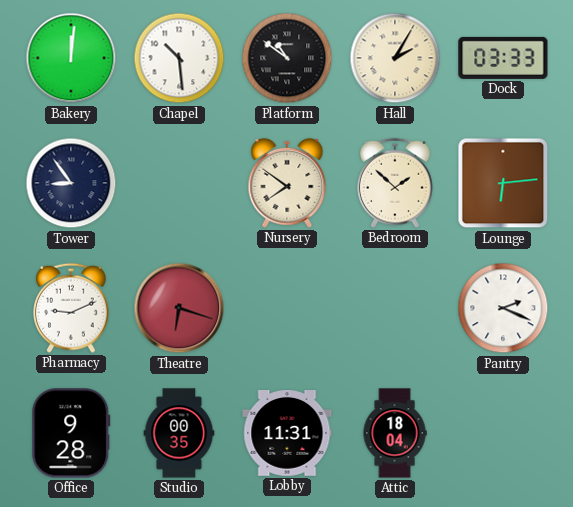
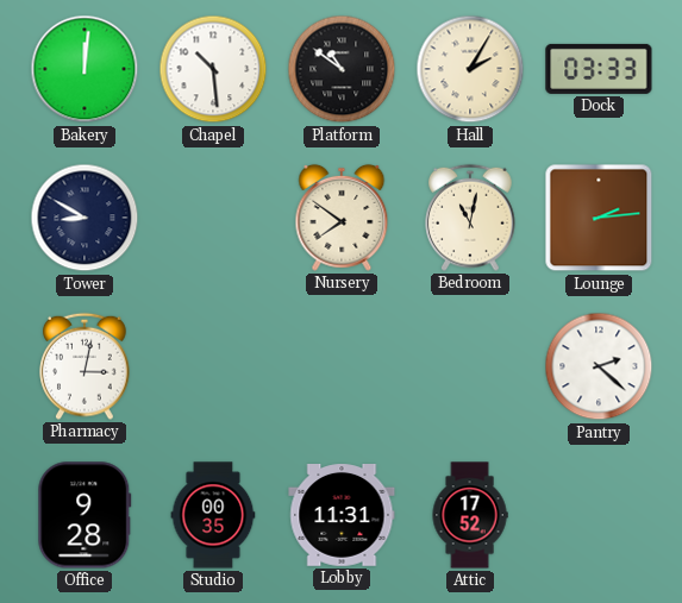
Tower: 8:54 -> 8:50
Bedroom: 1:52 -> 11:02
Lounge: 6:14 -> 2:14
Pharmacy: 9:11 -> 3:02
Theatre: 6:18 -> none
Pantry: 2:19 -> 2:22
Attic: 18:04 -> 17:52
